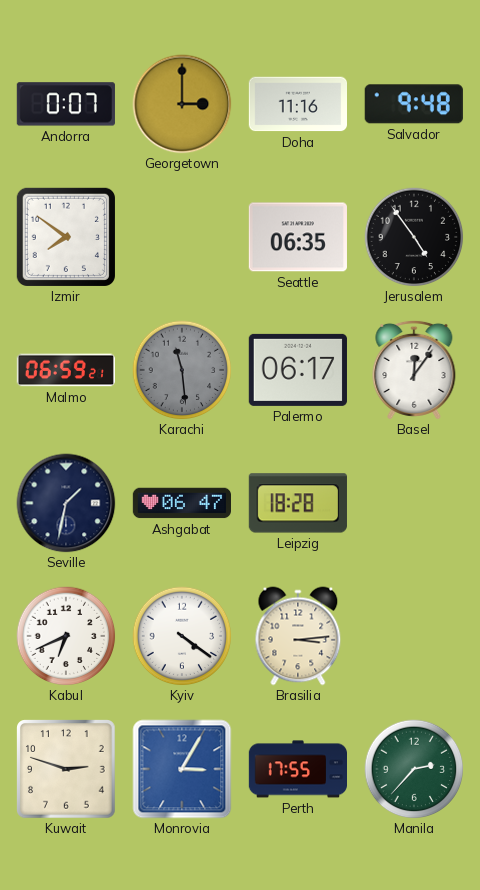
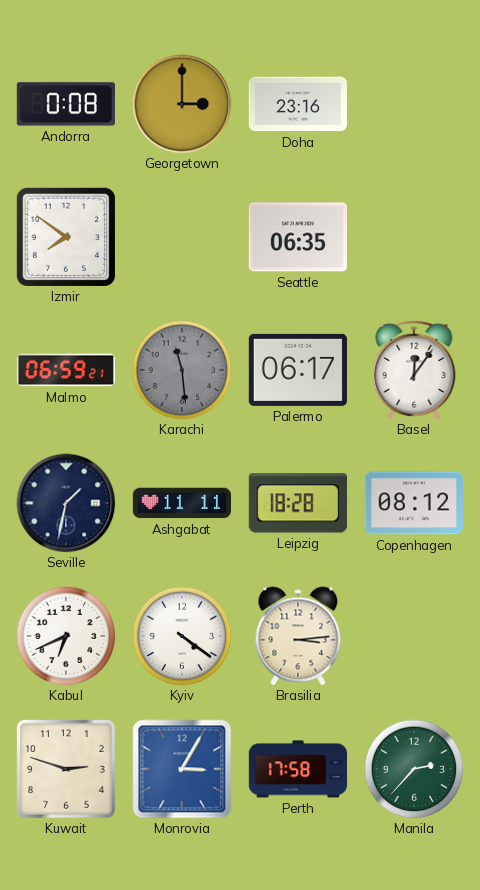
Andorra: 0:07 -> 0:08
Doha: 11:16 -> 23:16
Salvador: 9:48 -> none
Jerusalem: 4:54 -> none
Ashgabat: 06:47 -> 11:11
Copenhagen: none -> 08:12
Perth: 17:55 -> 17:58
